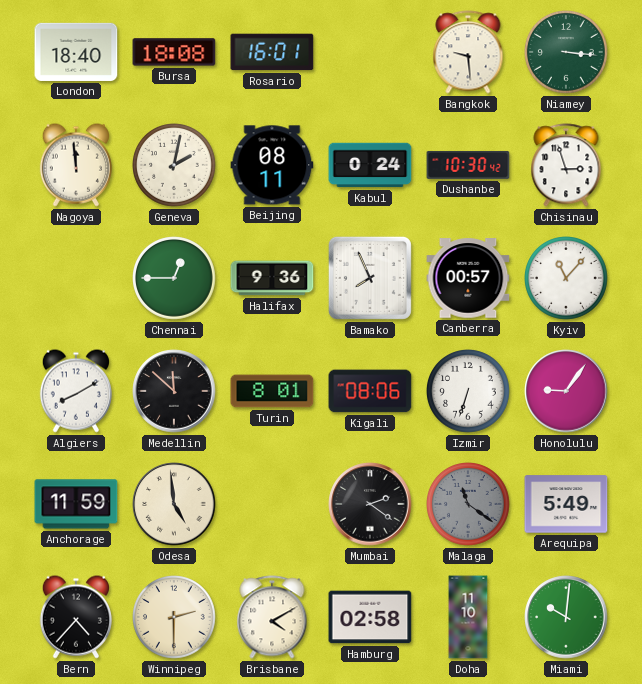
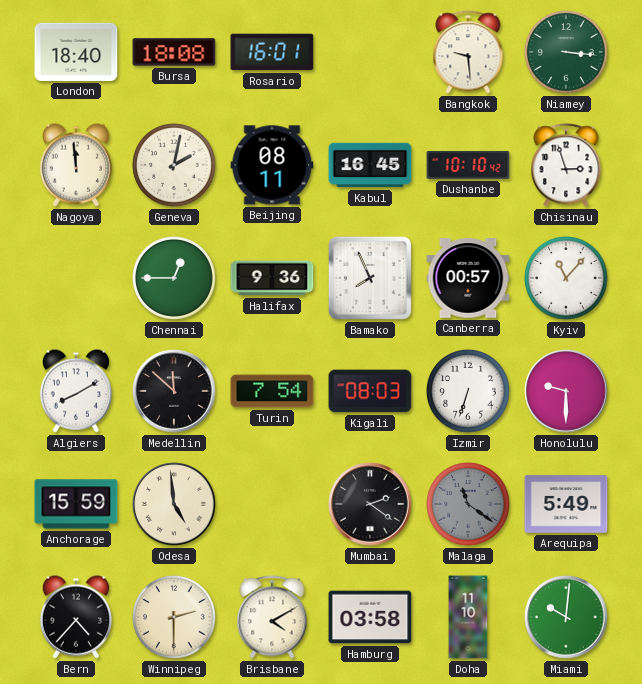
Kabul: 0:24 -> 16:45
Dushanbe: 10:30 -> 10:10
Turin: 8:01 -> 7:54
Kigali: 08:06 -> 08:03
Honolulu: 9:06 -> 9:30
Anchorage: 11:59 -> 15:59
Hamburg: 02:58 -> 03:58
